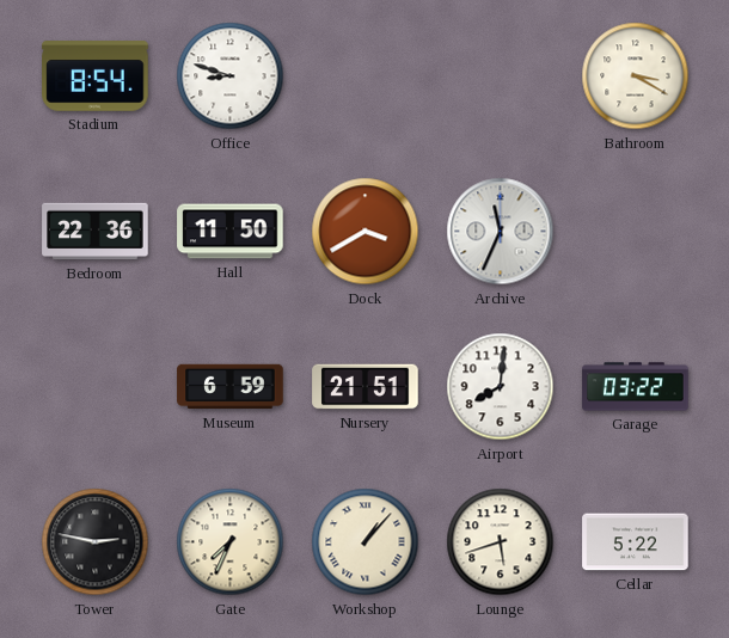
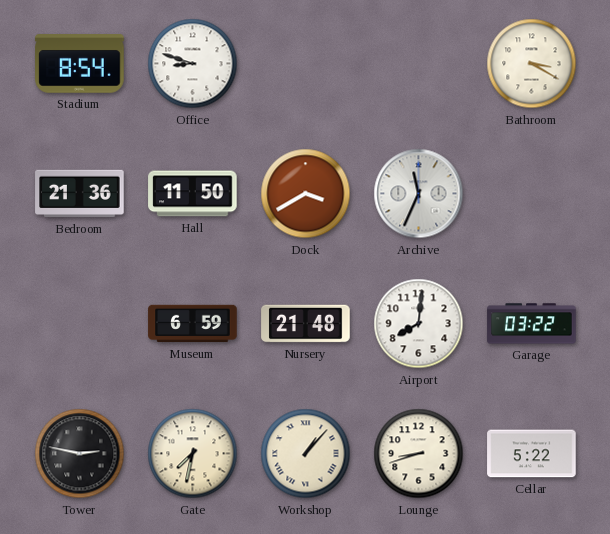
Bedroom: 22:36 -> 21:36
Nursery: 21:51 -> 21:48
Gate: 7:34 -> 7:32
Lounge: 5:42 -> 8:42
